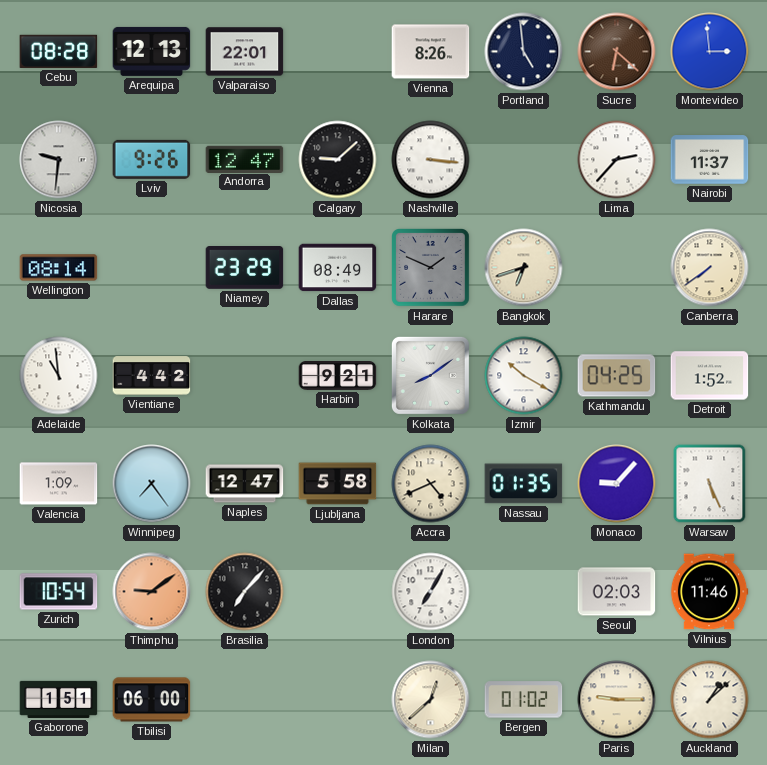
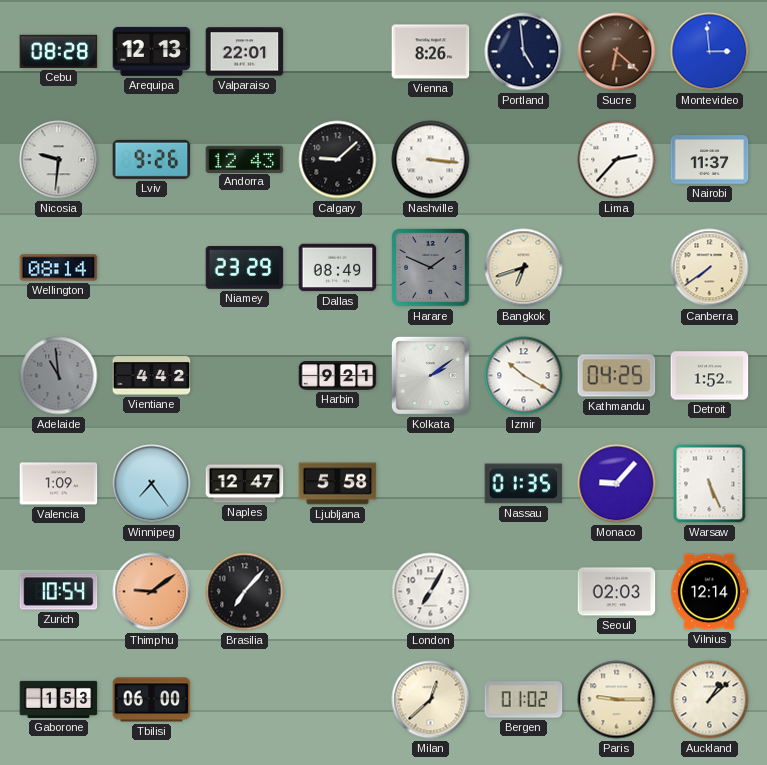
Andorra: 12:47 -> 12:43
Adelaide dial: white -> grey
Kolkata: 8:09 -> 2:09
Accra: 4:41 -> none
Vilnius: 11:46 -> 12:14
Gaborone: 1:51 -> 1:53
